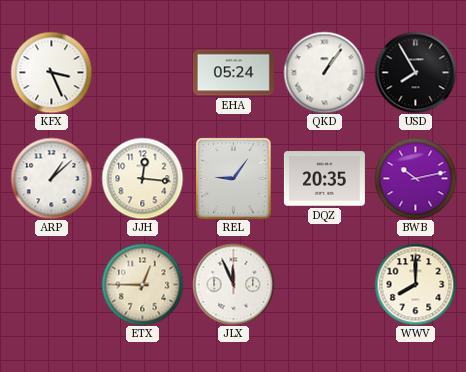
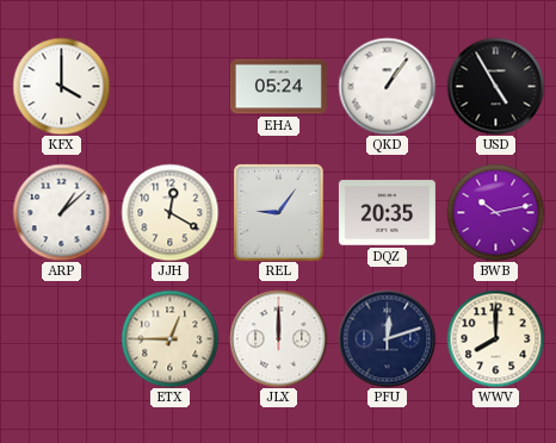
KFX: 3:26 -> 4:00
USD: 7:55 -> 4:55
JJH: 12:16 -> 12:20
JLX: 11:56 -> 12:00
PFU: none -> 12:12
